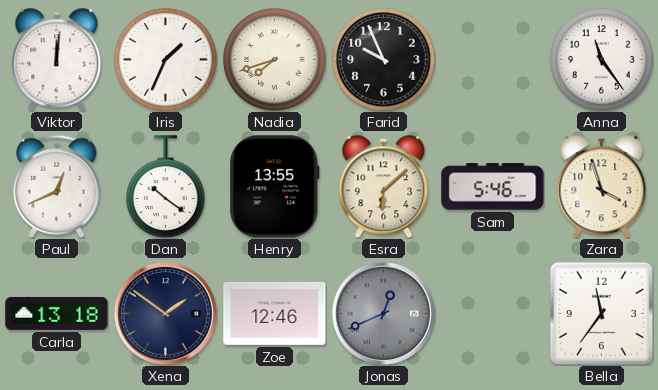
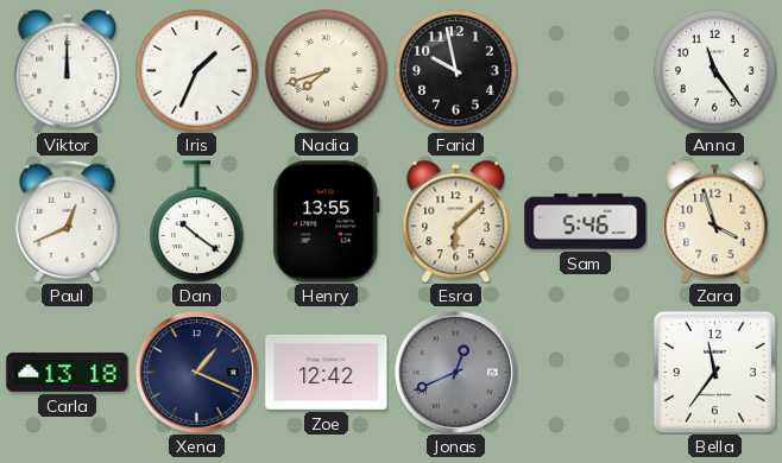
Viktor: 12:01 -> 12:00
Farid: 9:56 -> 9:58
Xena: 1:51 -> 1:19
Zoe: 12:46 -> 12:42
